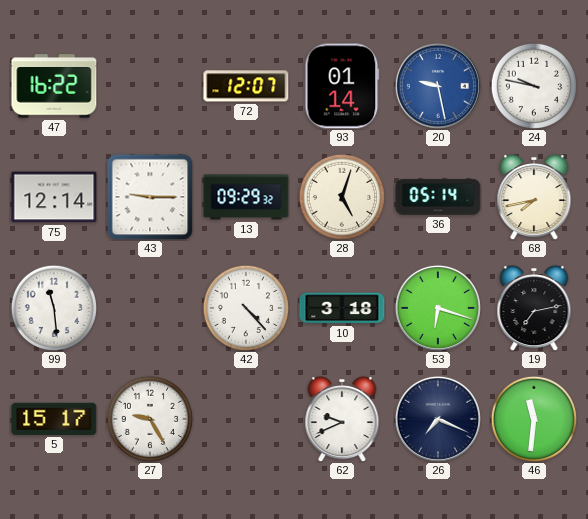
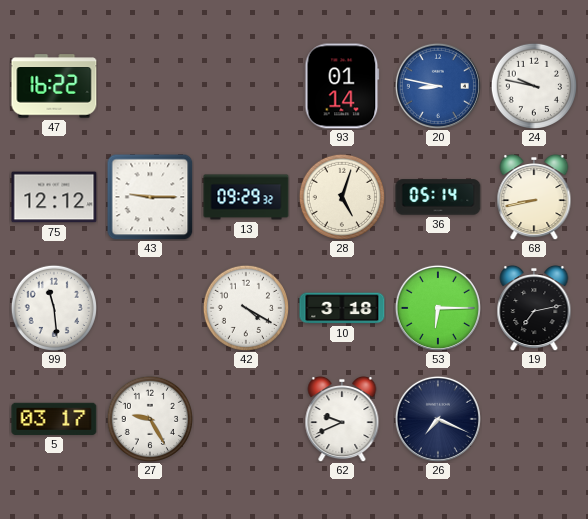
72: 12:07 -> none
20: 9:28 -> 8:47
75: 12:14 -> 12:12
68: 7:43 -> 8:43
42: 4:23 -> 4:20
53: 6:18 -> 6:15
5: 15:17 -> 03:17
46: 11:31 -> none
